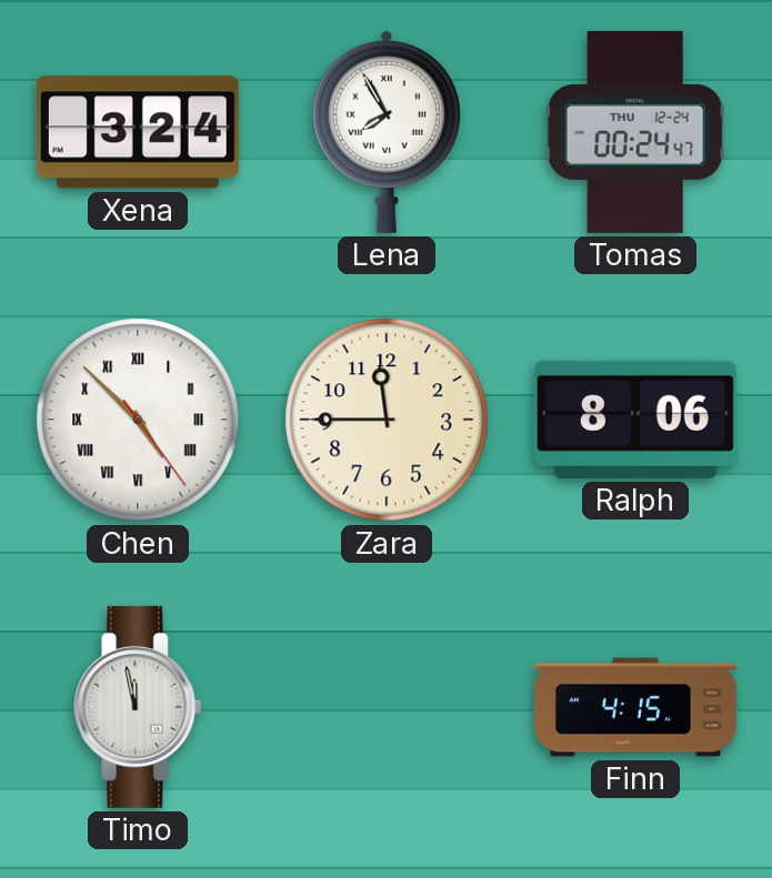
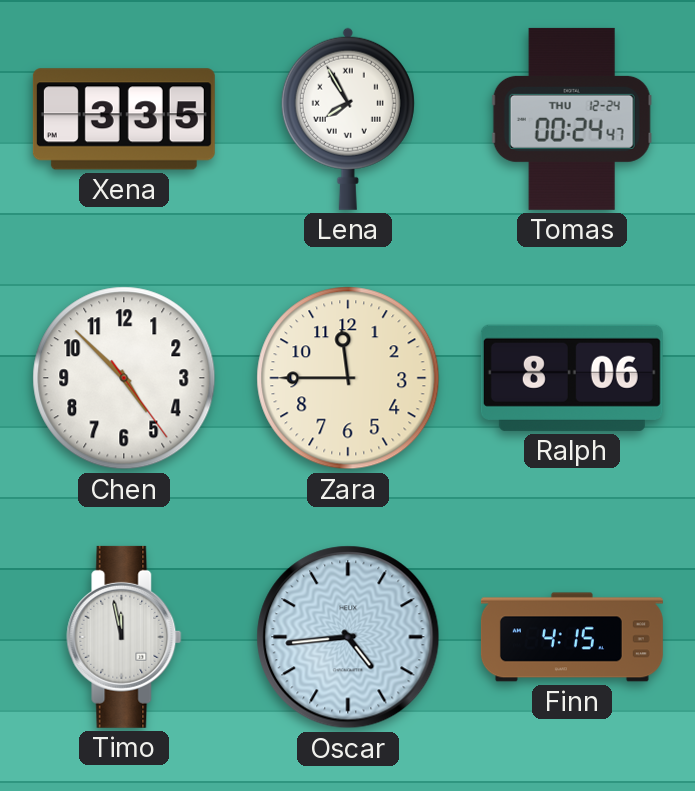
Xena: 3:24 -> 3:35
Chen numerals: Roman -> Arabic
Oscar: none -> 4:44
